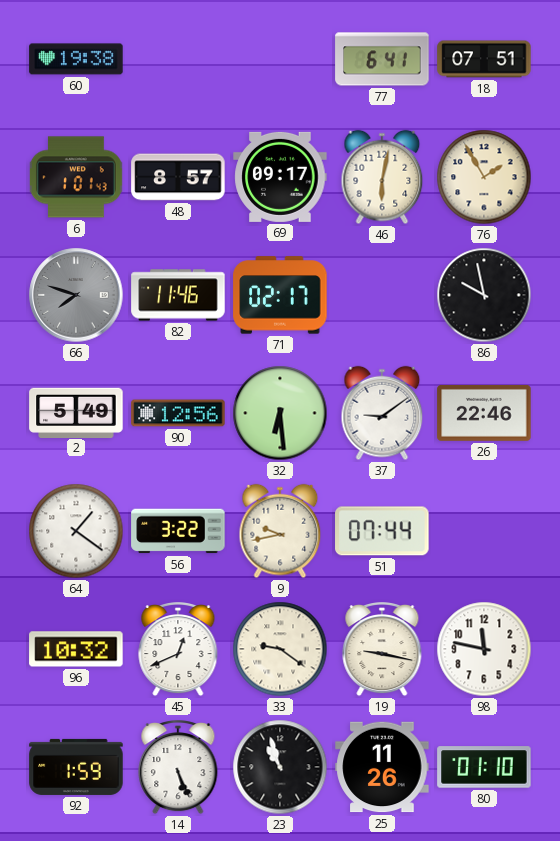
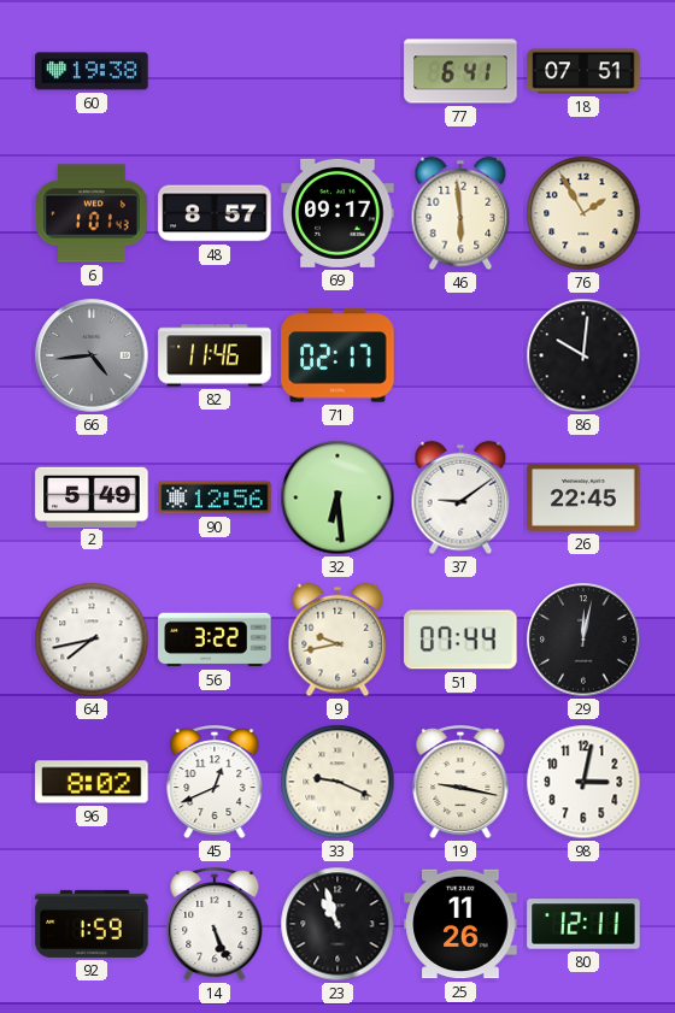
46: 6:02 -> 5:59
66: 7:48 -> 4:44
86: 9:58 -> 10:01
26: 22:46 -> 22:45
64: 1:21 -> 7:43
29: none -> 12:02
96: 10:32 -> 8:02
33: 9:21 -> 9:19
98: 11:47 -> 3:02
80: 01:10 -> 12:11
